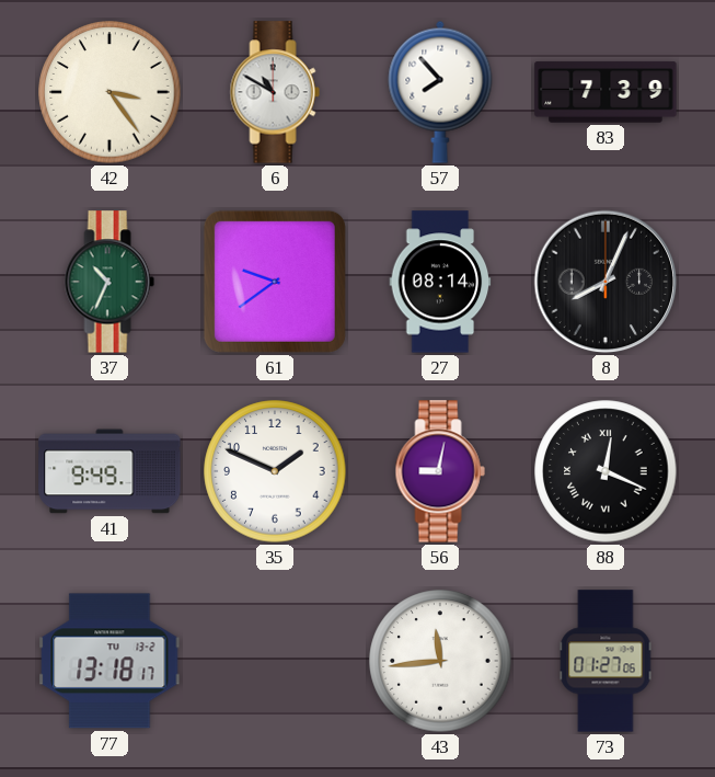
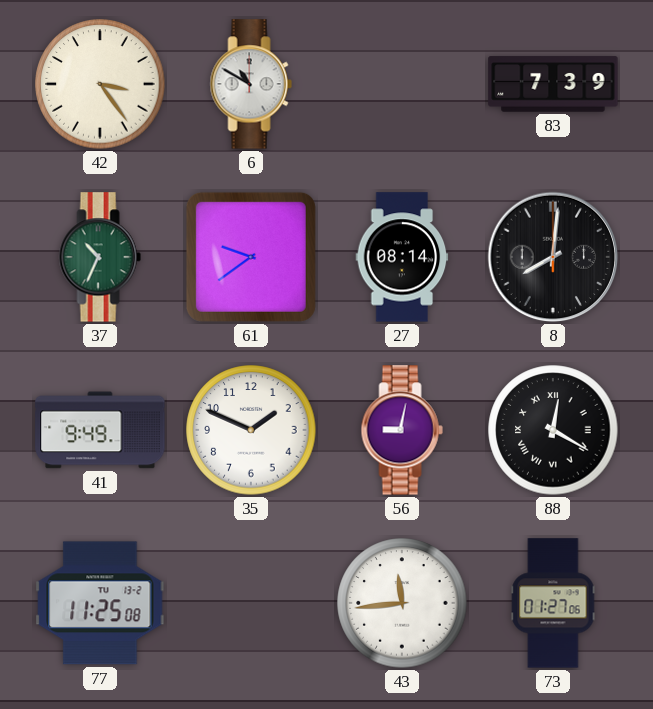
57: 7:53 -> none
8: 8:04 -> 8:01
88: 12:19 -> 12:20
77: 13:18 -> 11:25
